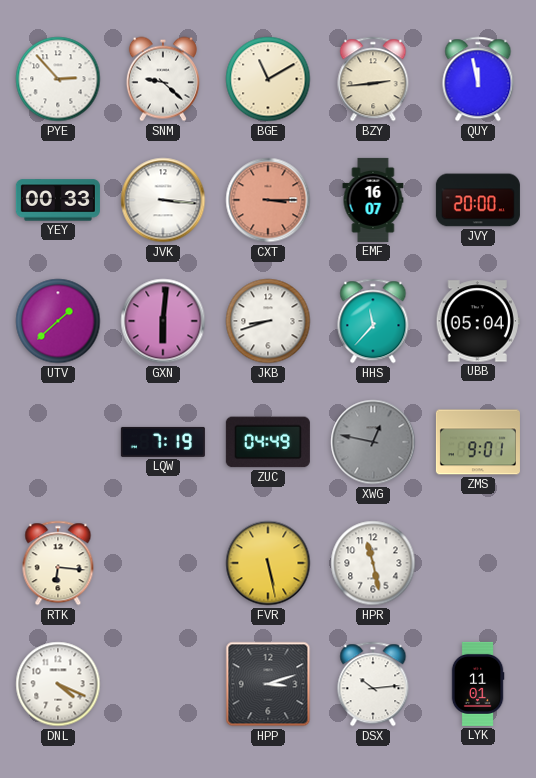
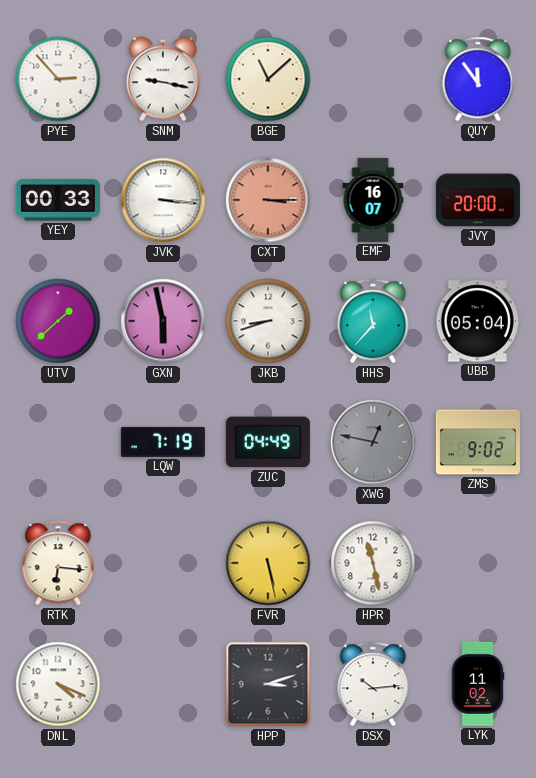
SNM: 9:22 -> 9:17
BGE: 11:10 -> 11:08
BZY: 2:44 -> none
QUY: 11:58 -> 11:54
GXN: 6:01 -> 5:58
ZMS: 9:01 -> 9:02
LYK: 11:01 -> 11:02
